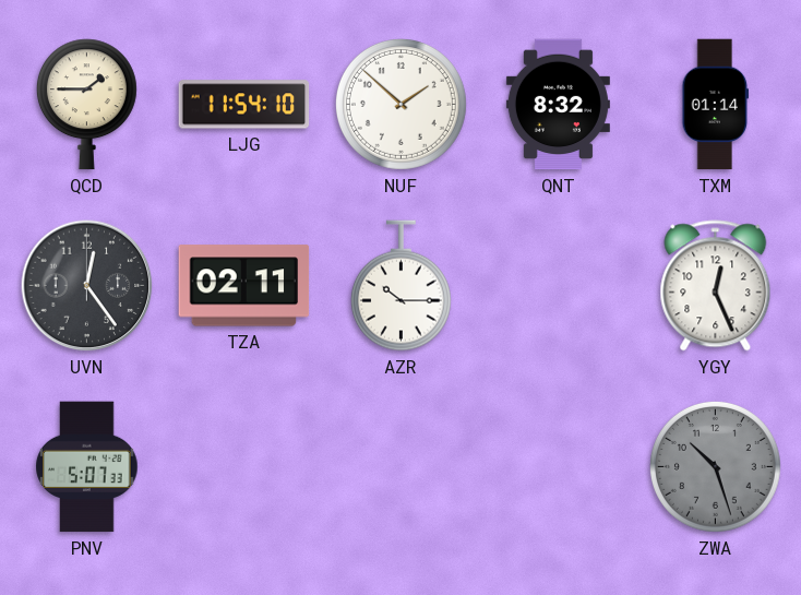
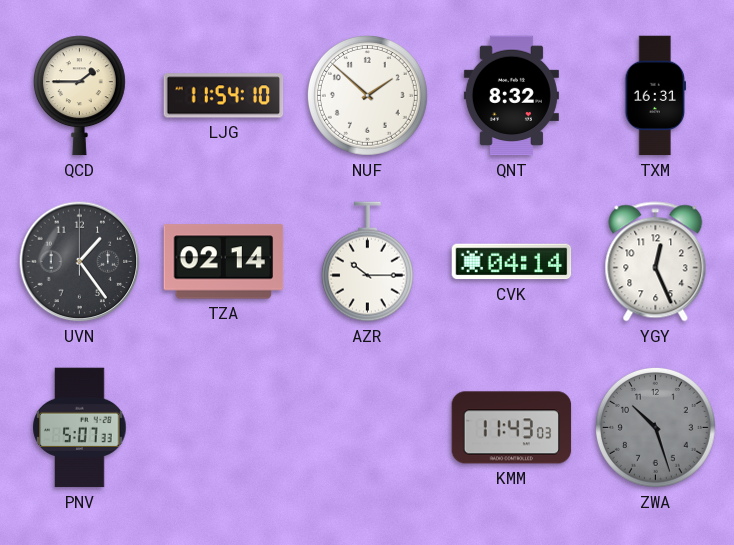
TXM: 01:14 -> 16:31
UVN: 12:24 -> 1:24
TZA: 02:11 -> 02:14
CVK: none -> 04:14
KMM: none -> 11:43
